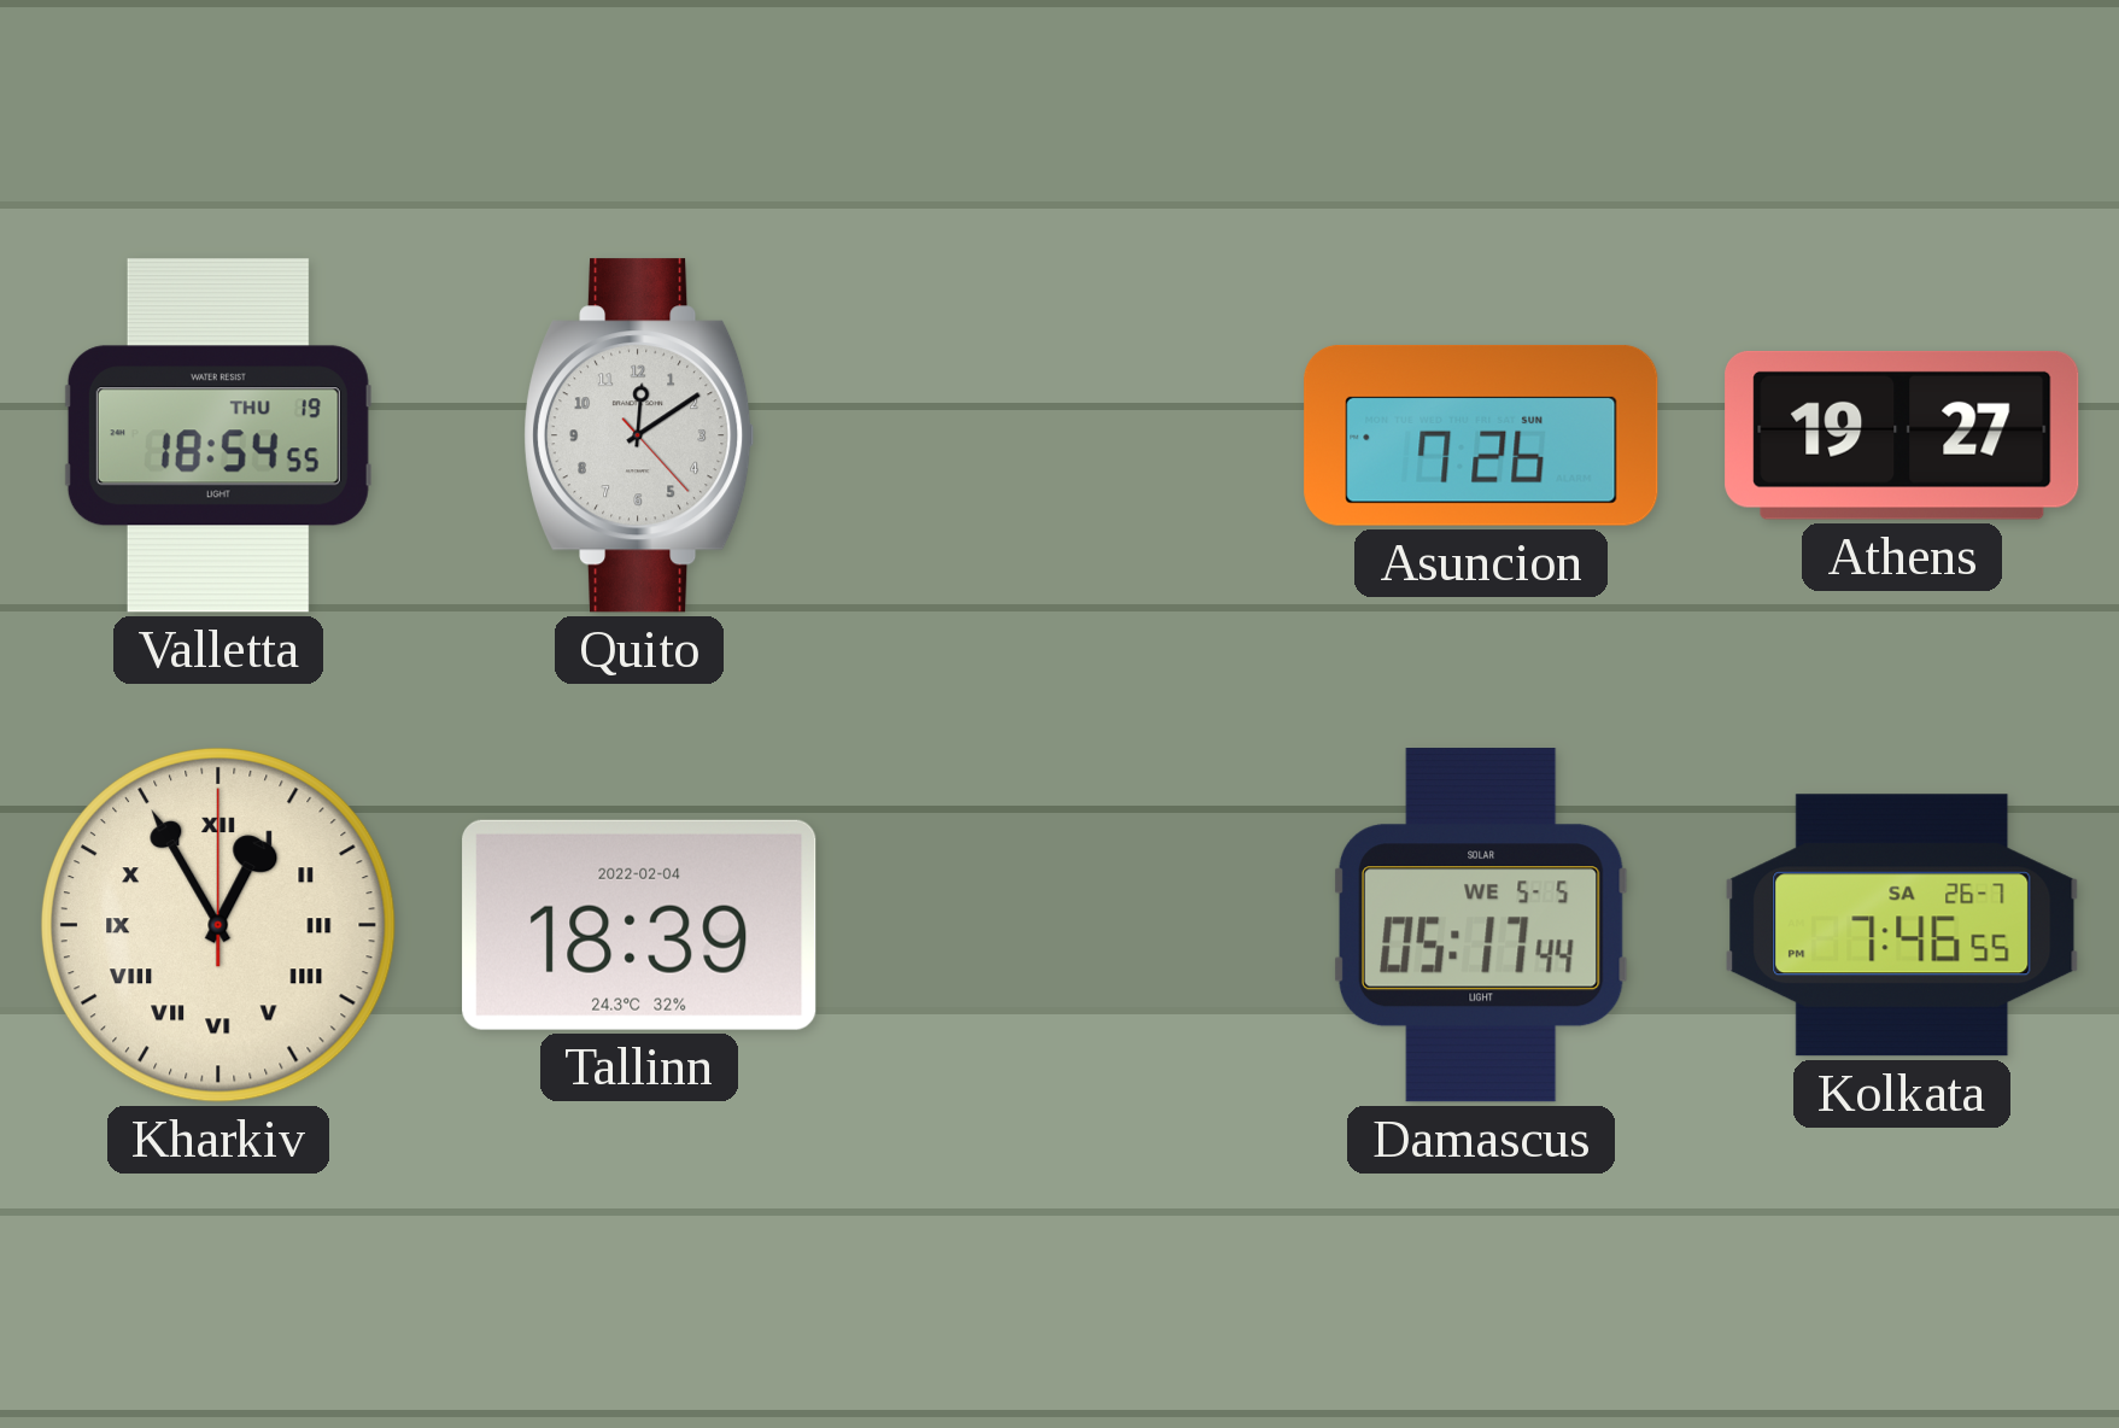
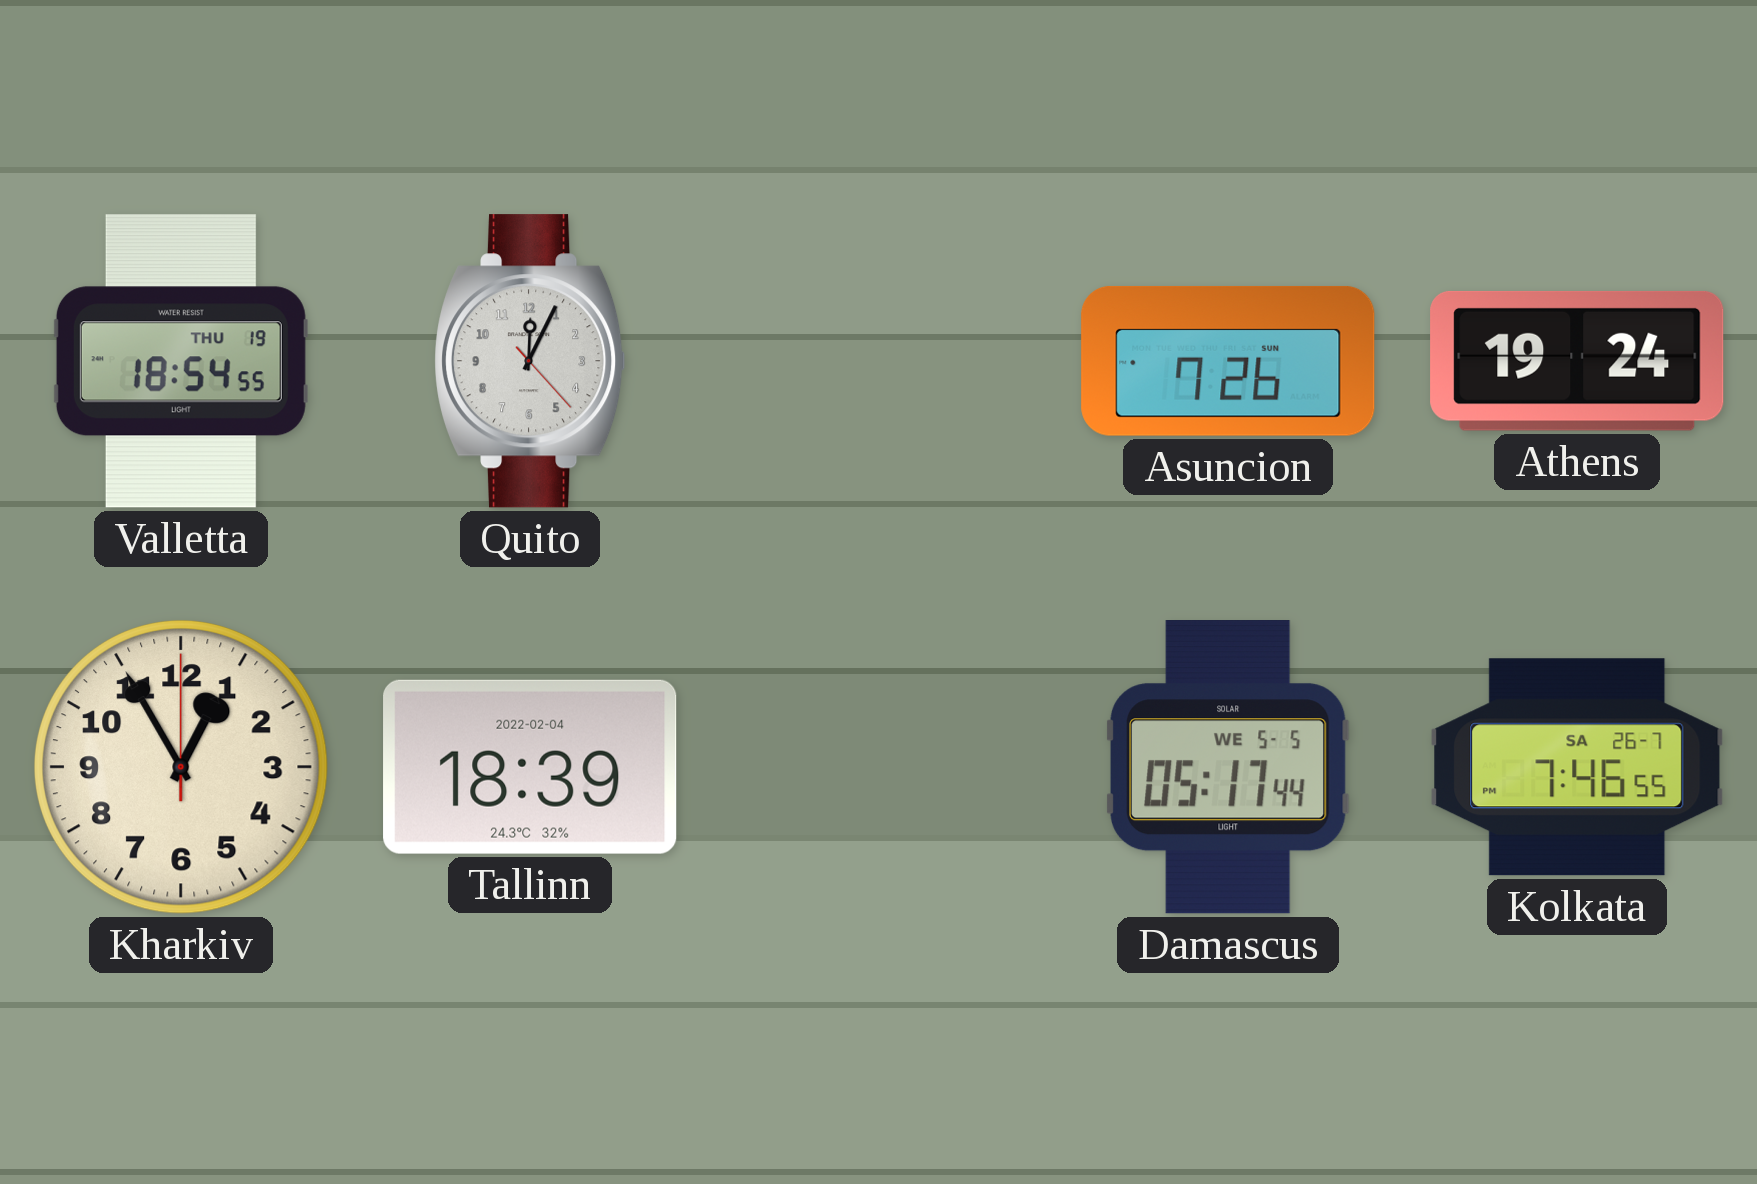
Quito: 12:09 -> 12:04
Athens: 19:27 -> 19:24
Kharkiv numerals: Roman -> Arabic
